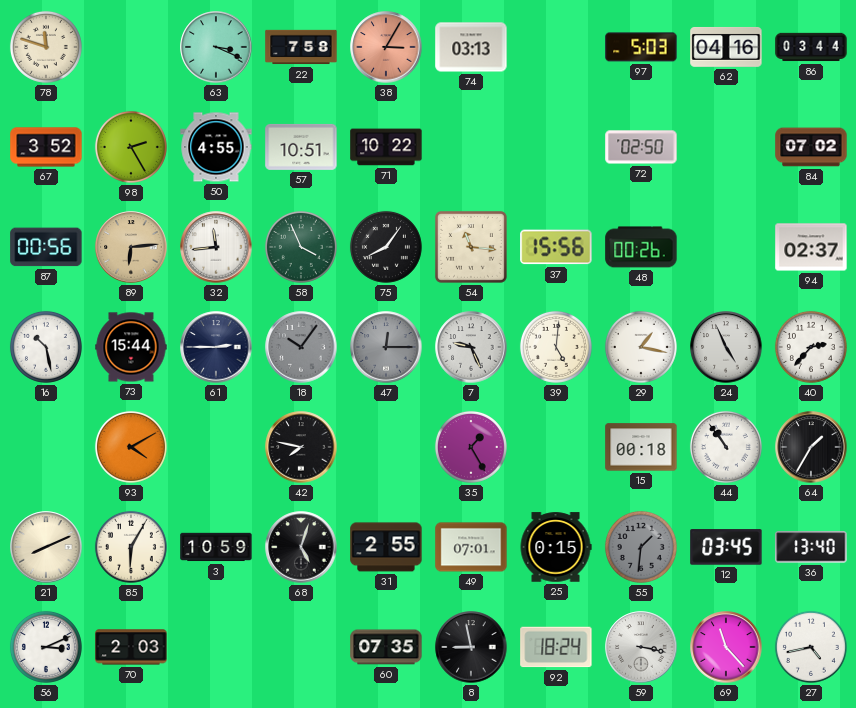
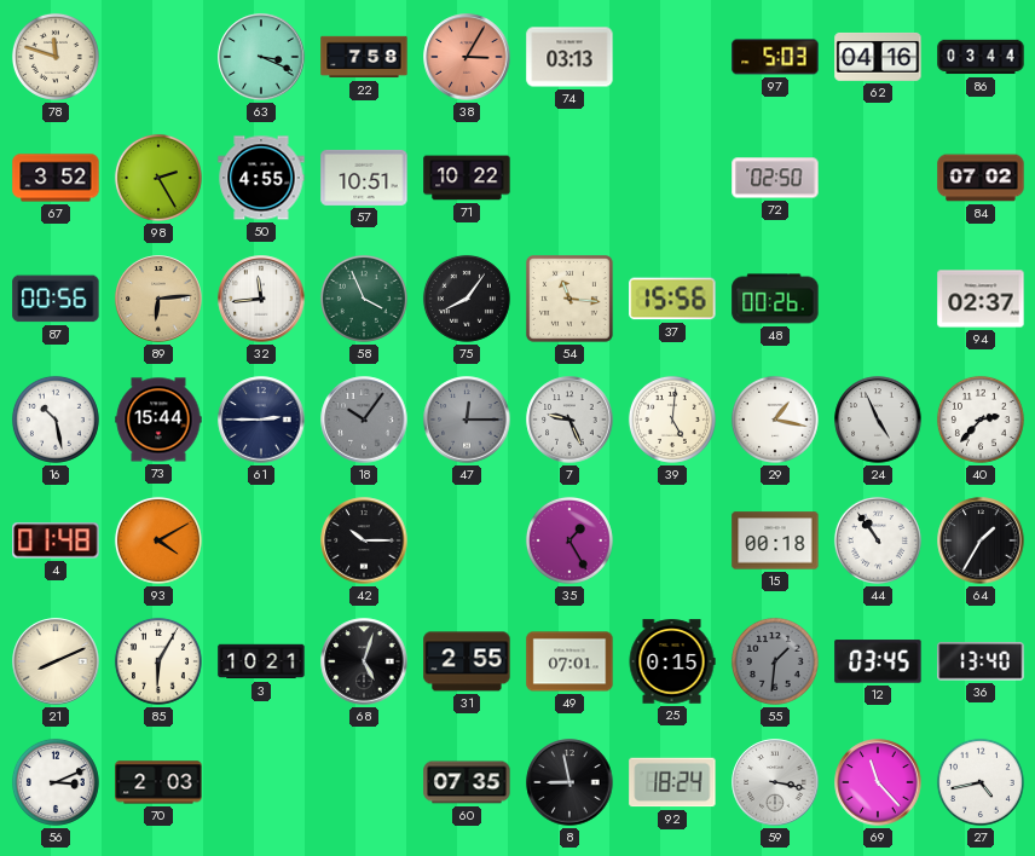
4: none -> 01:48
42: 7:47 -> 10:15
3: 10:59 -> 10:21
